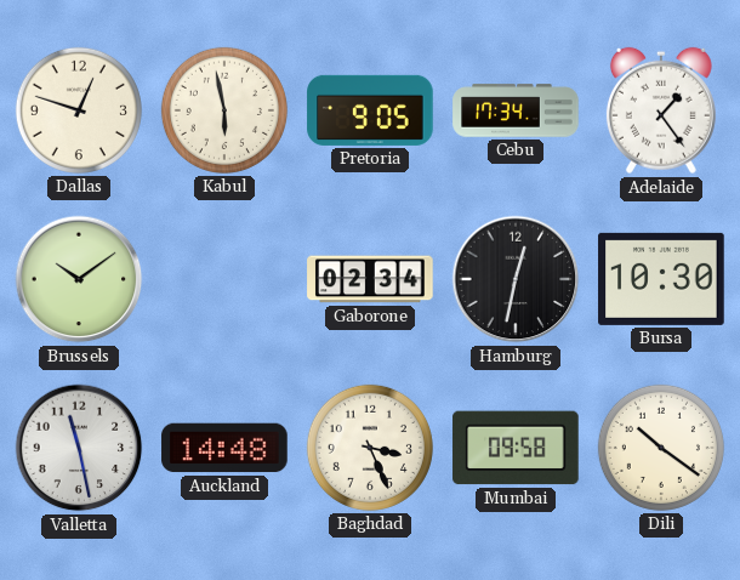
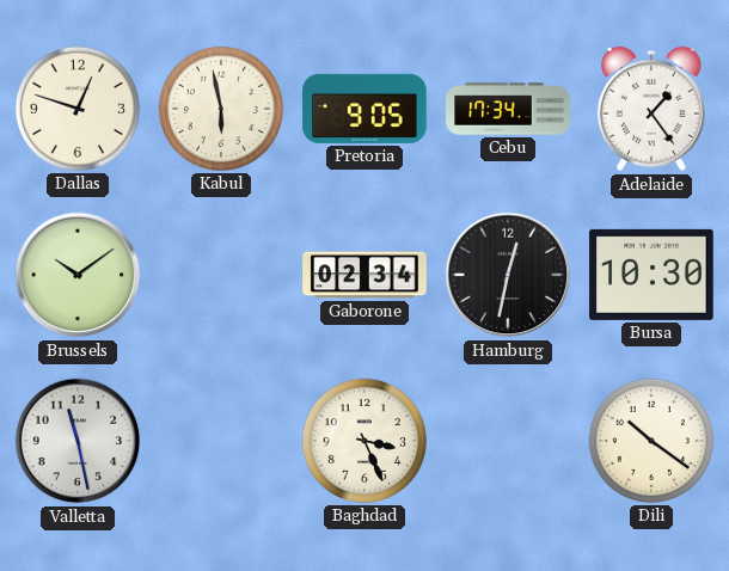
Auckland: 14:48 -> none
Mumbai: 09:58 -> none
